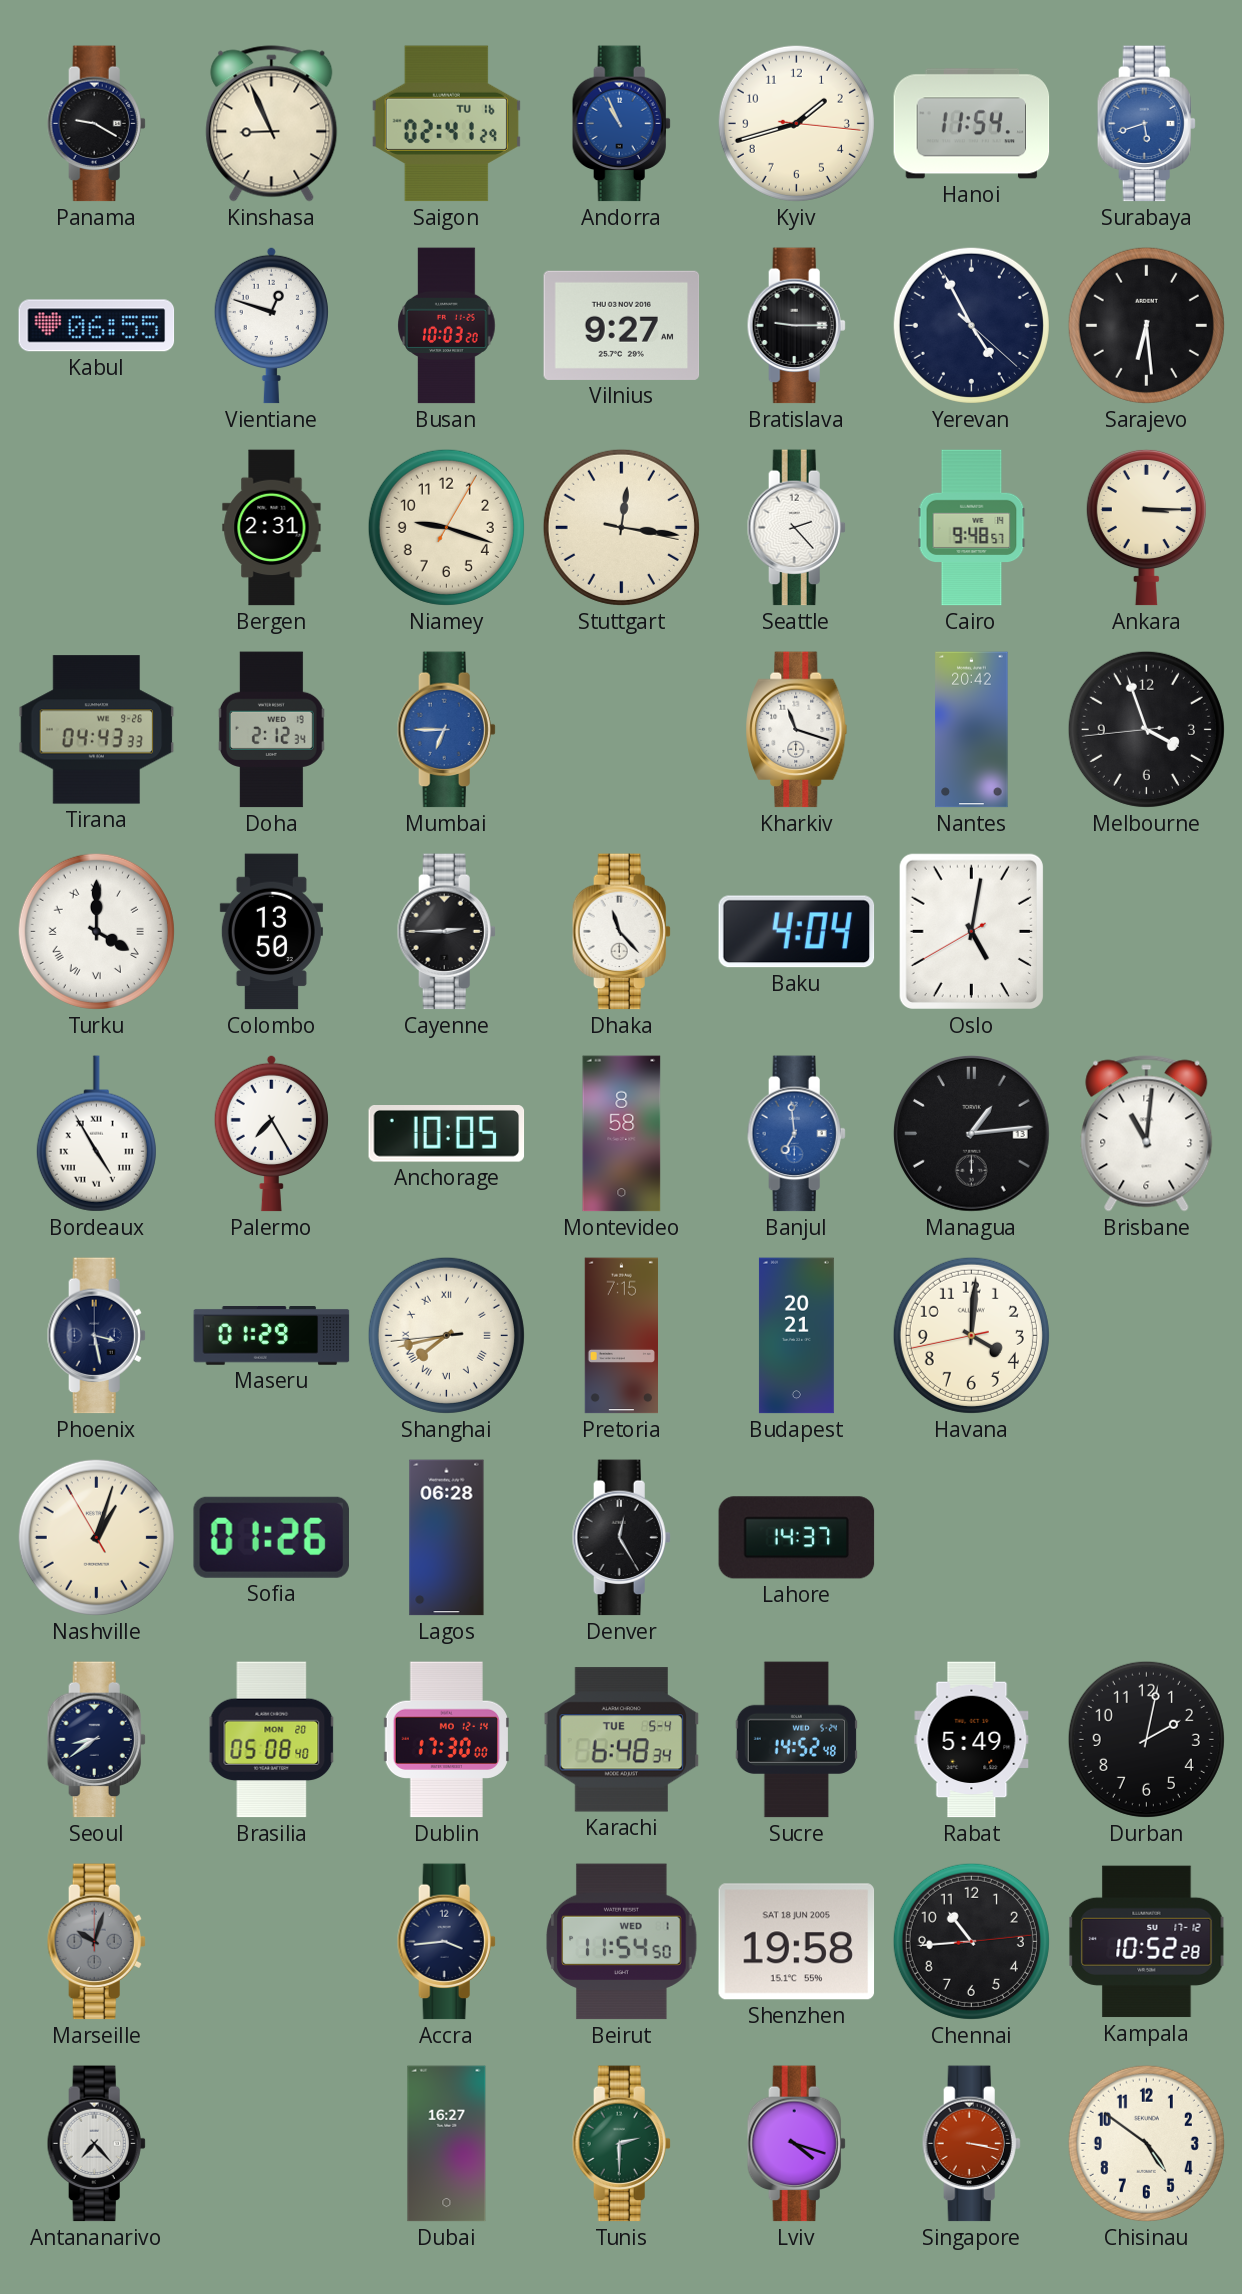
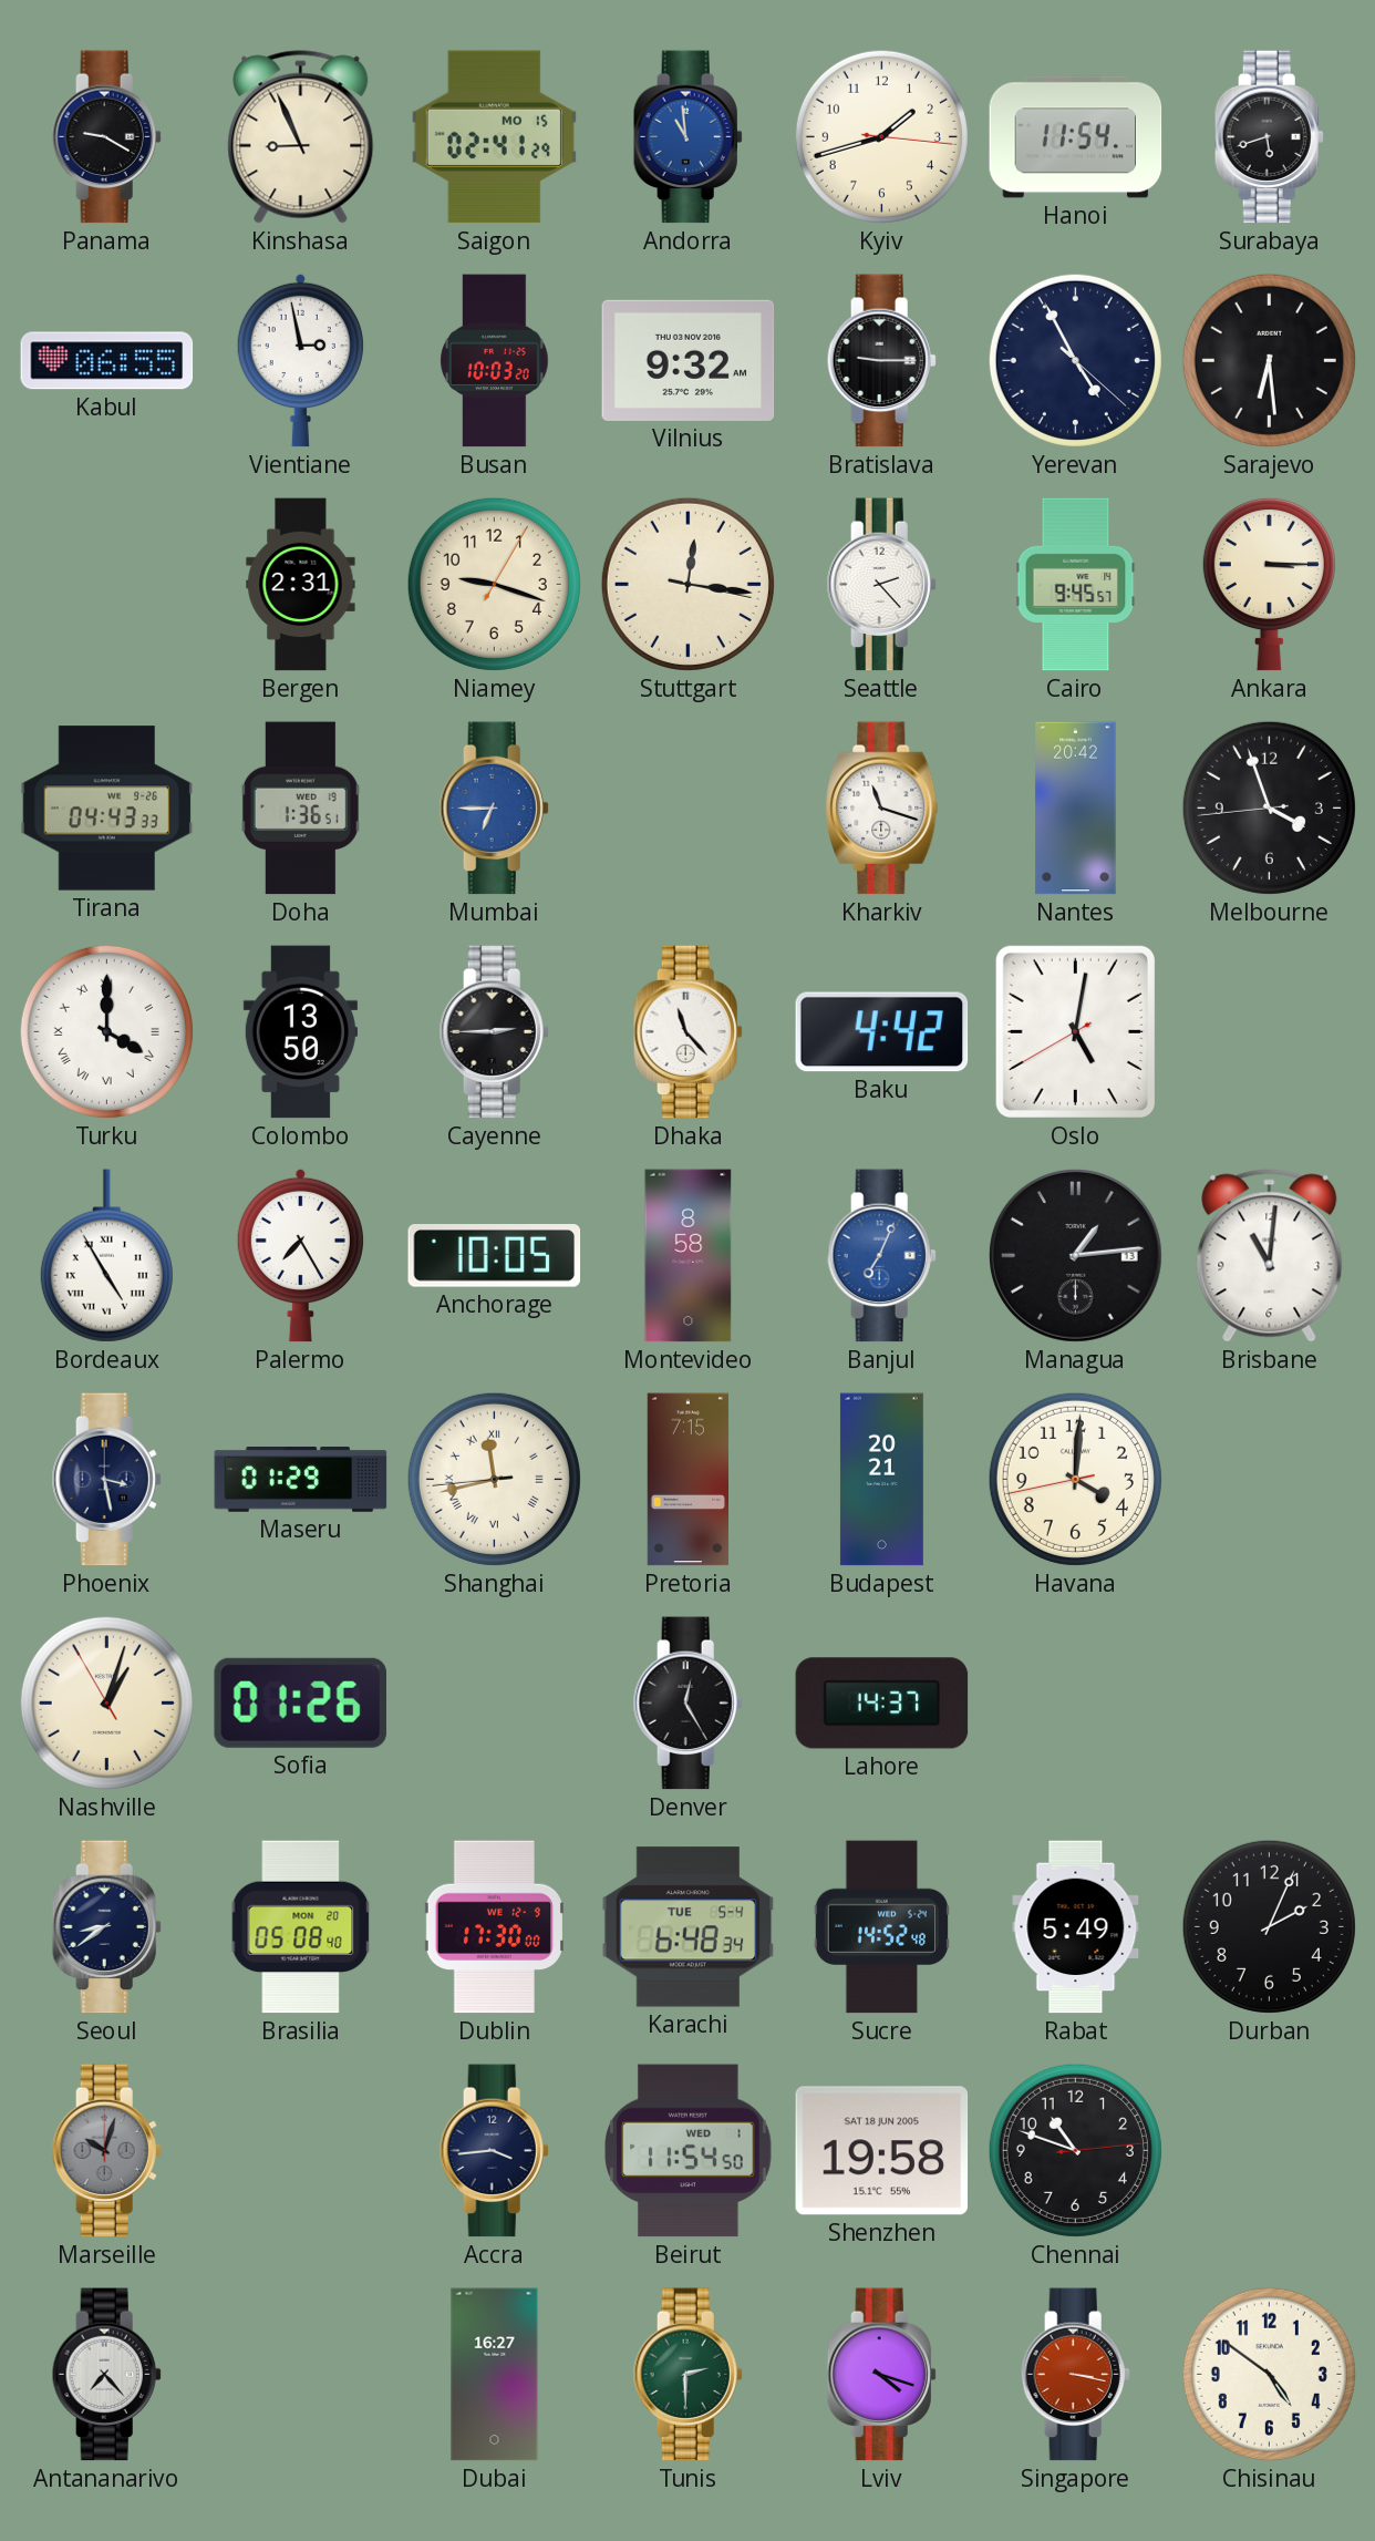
Saigon date: TU 16 -> MO 15
Andorra: 10:56 -> 10:59
Surabaya dial: blue -> black
Vientiane: 12:48 -> 2:58
Vilnius: 9:27 -> 9:32
Cairo: 9:48 -> 9:45
Doha: 2:12 -> 1:36
Baku: 4:04 -> 4:42
Banjul: 6:59 -> 7:04
Shanghai: 7:42 -> 11:42
Lagos: 06:28 -> none
Dublin date: MO 12-14 -> WE 12-9
Durban: 2:02 -> 2:04
Chennai: 10:44 -> 10:48
Kampala: 10:52 -> none
